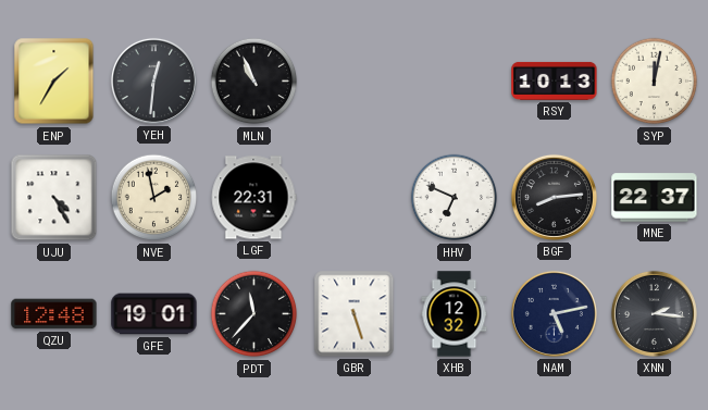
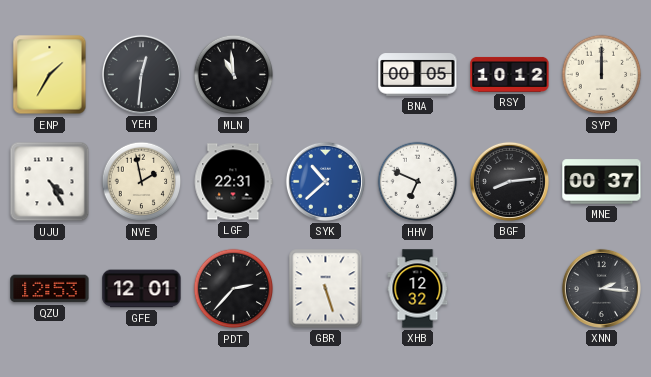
MLN: 10:56 -> 10:59
BNA: none -> 00:05
RSY: 10:13 -> 10:12
SYP: 12:02 -> 12:00
SYK: none -> 10:38
MNE: 22:37 -> 00:37
QZU: 12:48 -> 12:53
GFE: 19:01 -> 12:01
PDT: 11:37 -> 2:37
NAM: 5:13 -> none
